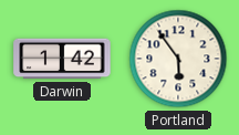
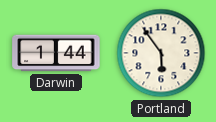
Darwin: 1:42 -> 1:44
